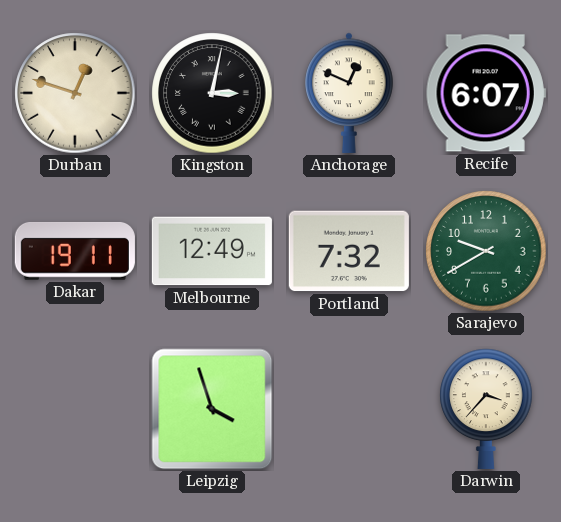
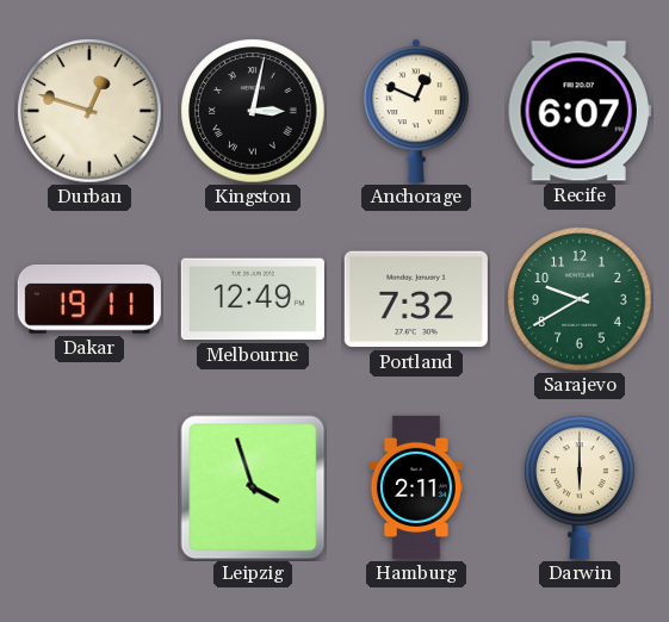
Hamburg: none -> 2:11
Darwin: 3:37 -> 6:00
